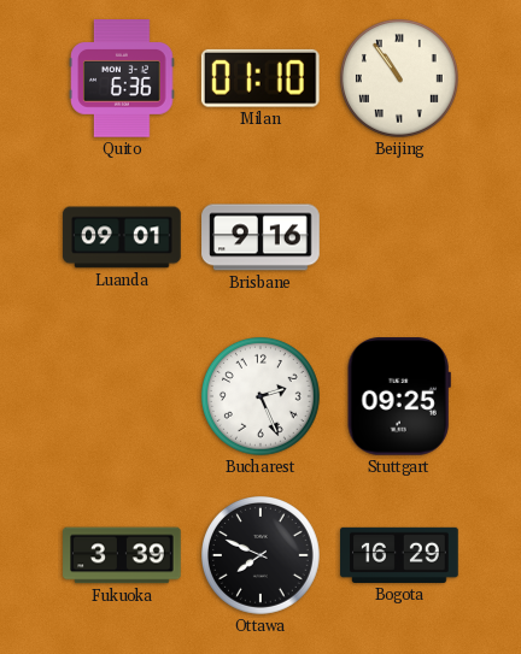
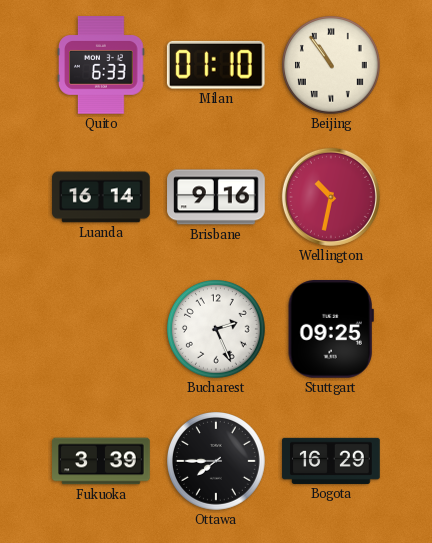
Quito: 6:36 -> 6:33
Luanda: 09:01 -> 16:14
Wellington: none -> 10:32
Ottawa: 7:49 -> 7:45
